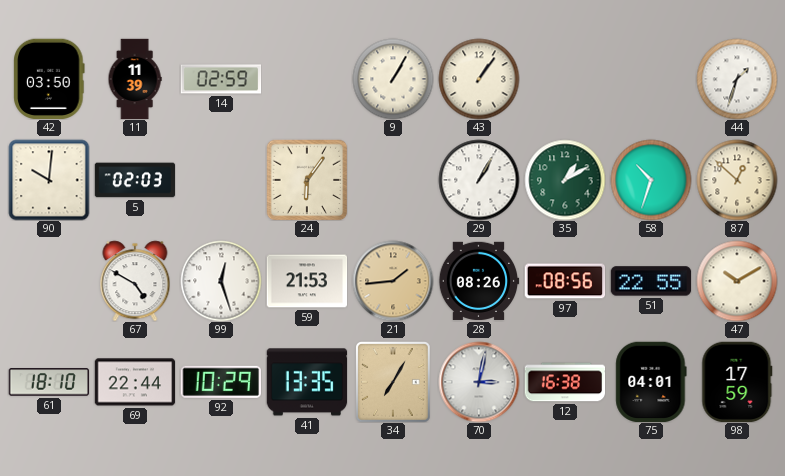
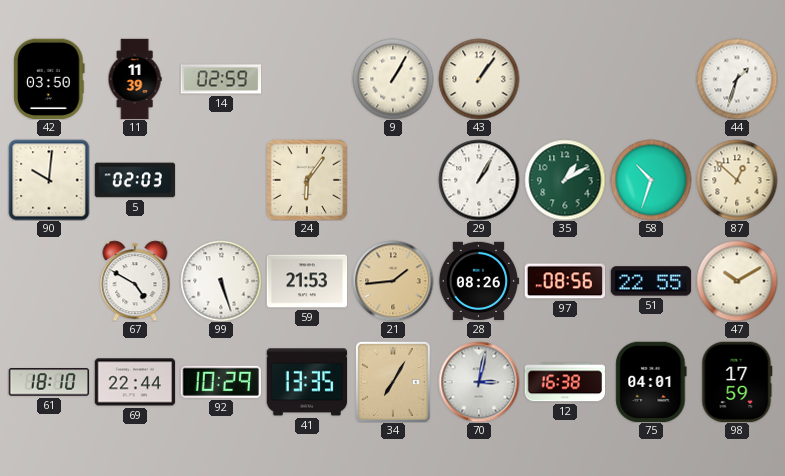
99: 12:27 -> 5:27
